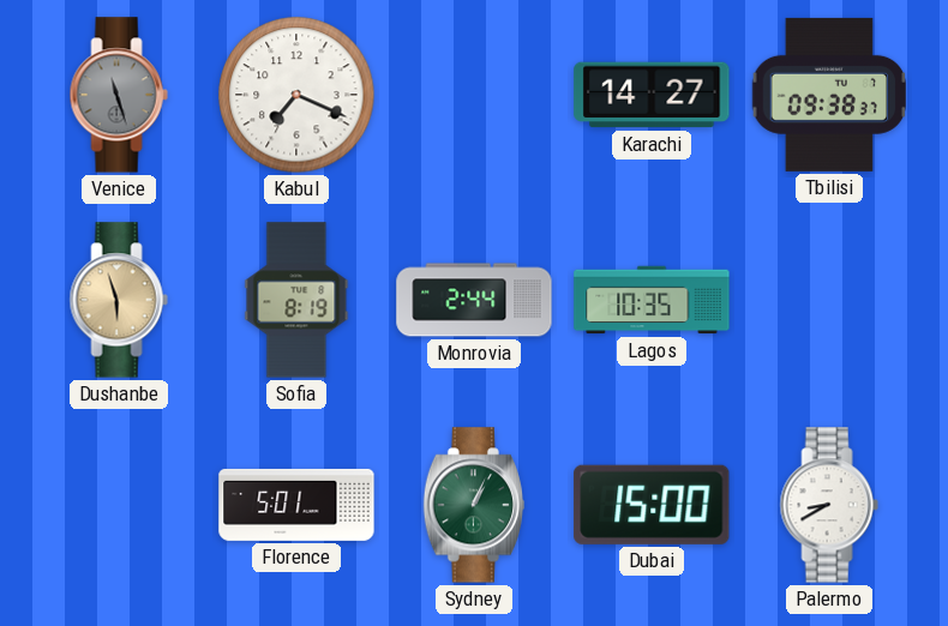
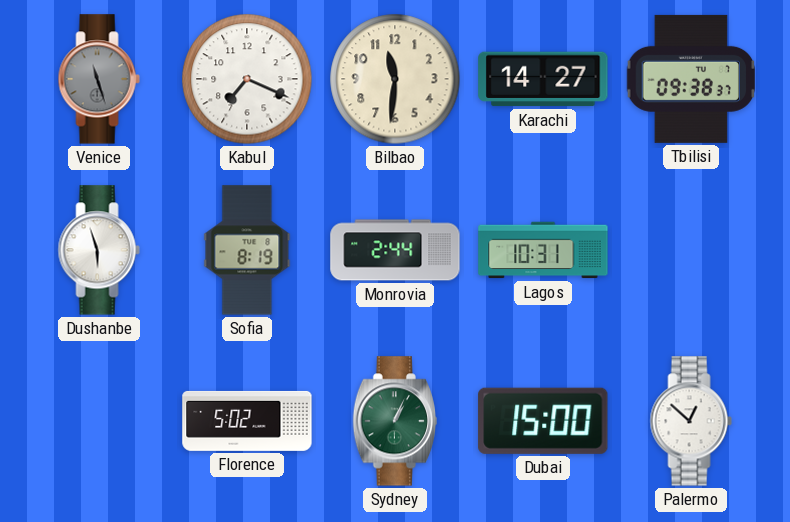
Bilbao: none -> 11:31
Dushanbe dial: champagne -> white
Lagos: 10:35 -> 10:31
Florence: 5:01 -> 5:02
Palermo: 8:40 -> 12:52
